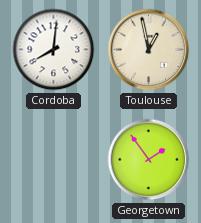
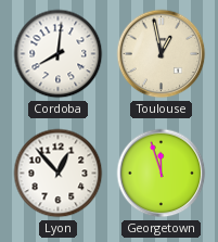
Lyon: none -> 12:53
Georgetown: 1:54 -> 11:57
